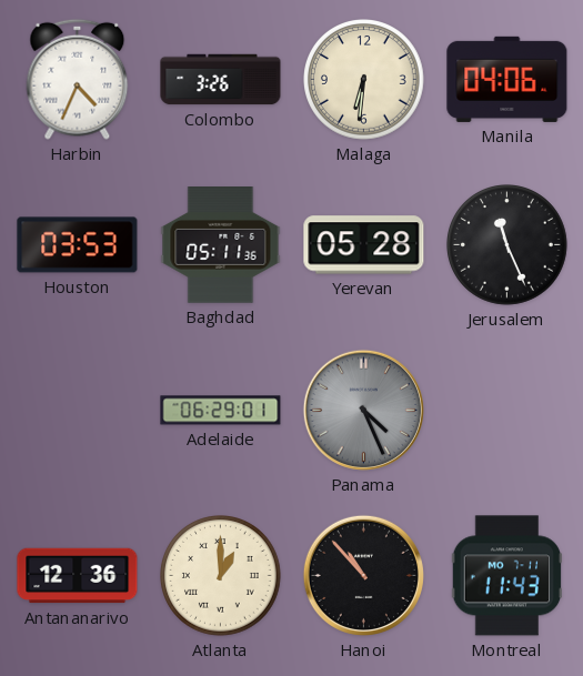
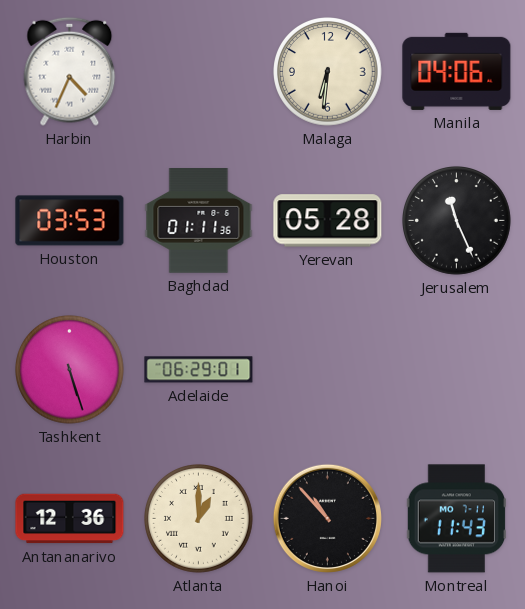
Colombo: 3:26 -> none
Baghdad: 05:11 -> 01:11
Tashkent: none -> 5:27
Panama: 4:26 -> none
